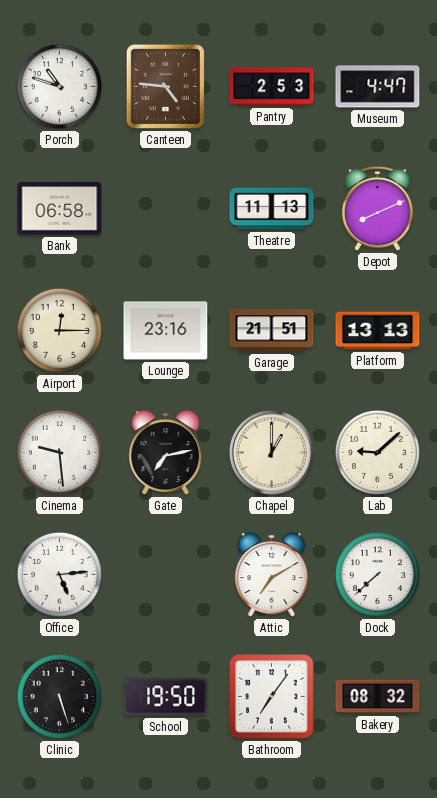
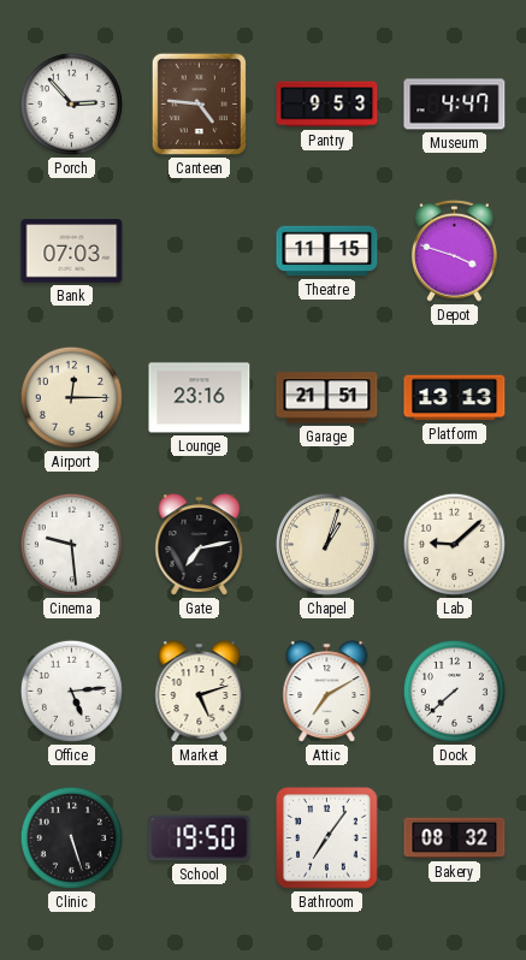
Porch: 10:48 -> 2:53
Pantry: 2:53 -> 9:53
Bank: 06:58 -> 07:03
Theatre: 11:13 -> 11:15
Depot: 8:11 -> 3:48
Chapel: 1:00 -> 1:03
Market: none -> 5:12
